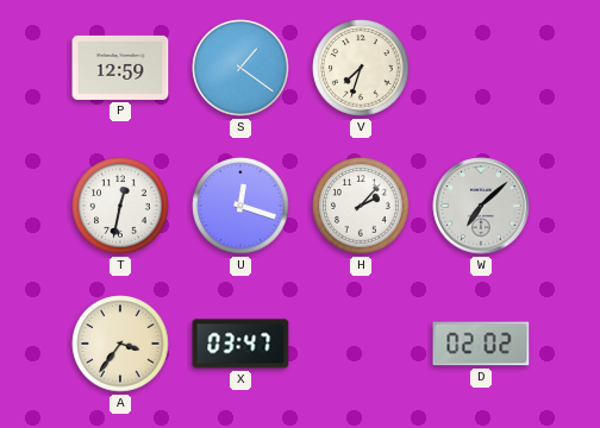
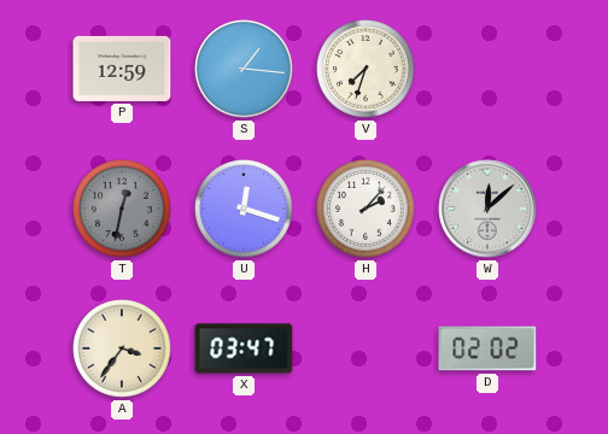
S: 1:21 -> 1:16
T dial: white -> grey
W: 7:08 -> 12:08
